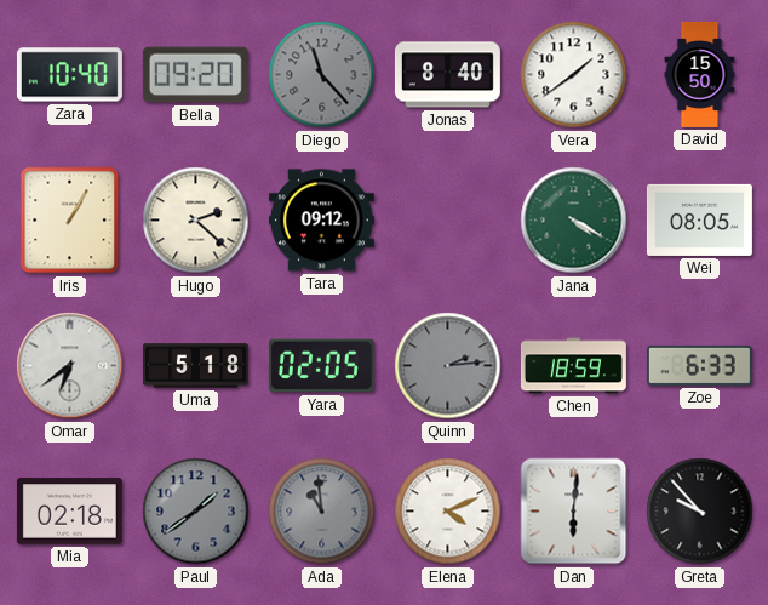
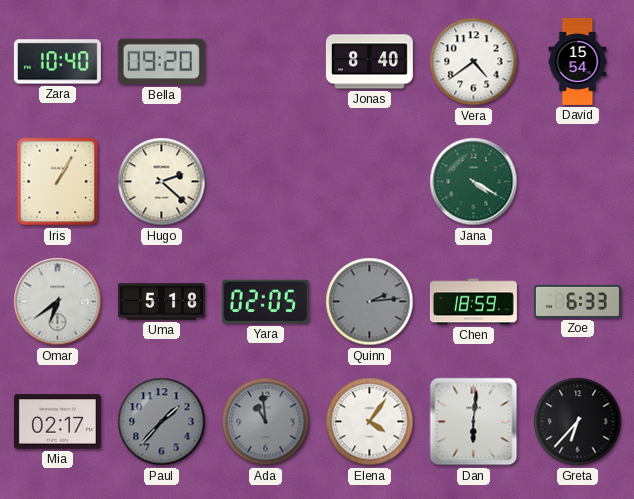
Diego: 11:23 -> none
Vera: 1:39 -> 4:39
David: 15:50 -> 15:54
Tara: 09:12 -> none
Wei: 08:05 -> none
Mia: 02:18 -> 02:17
Paul: 1:39 -> 1:37
Elena: 4:11 -> 4:06
Greta: 9:53 -> 6:37
